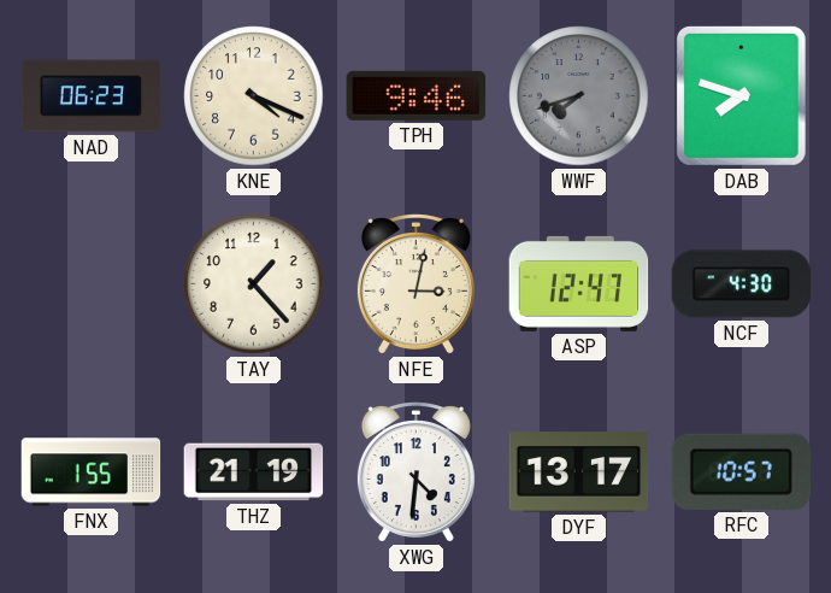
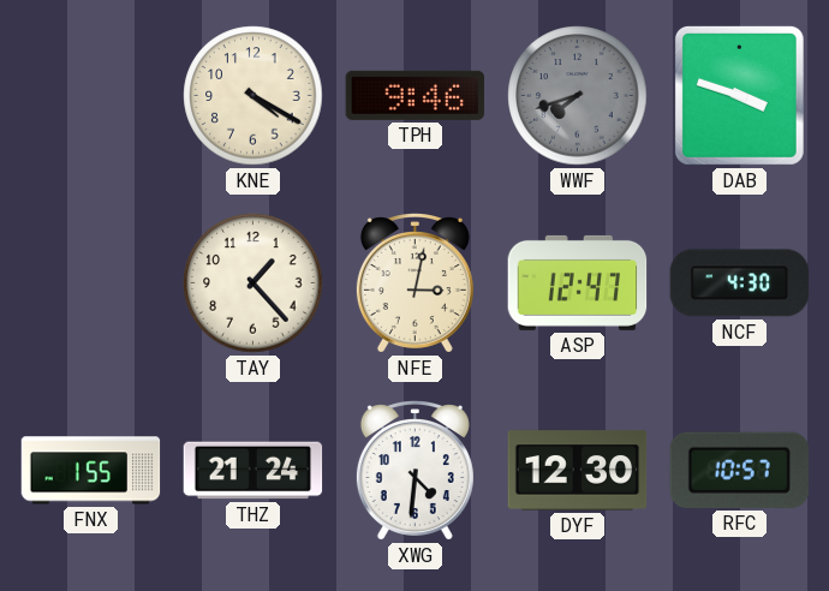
NAD: 06:23 -> none
KNE: 4:19 -> 4:20
DAB: 7:48 -> 3:48
THZ: 21:19 -> 21:24
DYF: 13:17 -> 12:30
